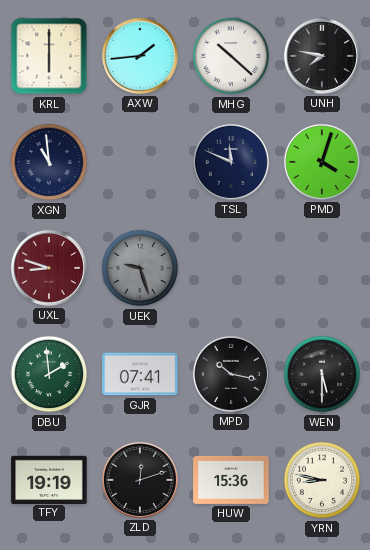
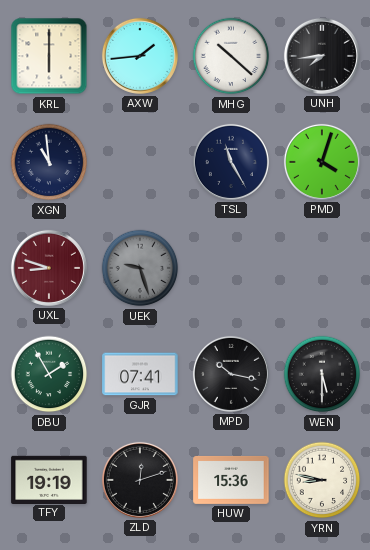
UNH: 7:47 -> 7:44
TSL: 11:49 -> 11:25
DBU: 1:59 -> 1:55
